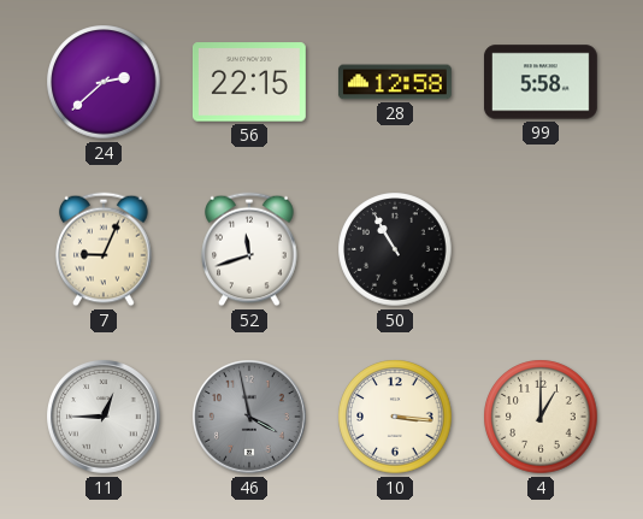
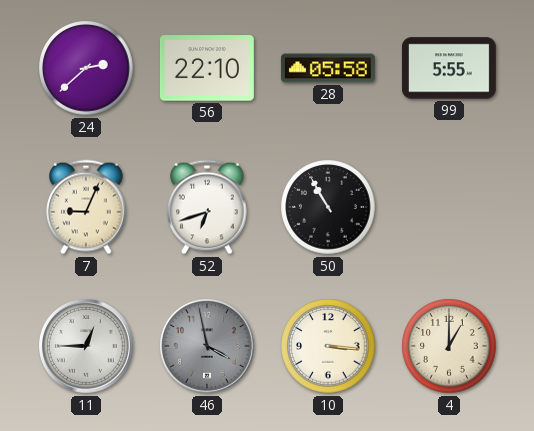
56: 22:15 -> 22:10
28: 12:58 -> 05:58
99: 5:58 -> 5:55
52: 11:42 -> 6:42
